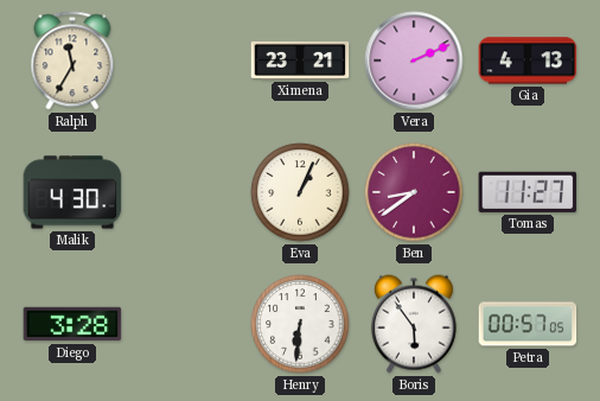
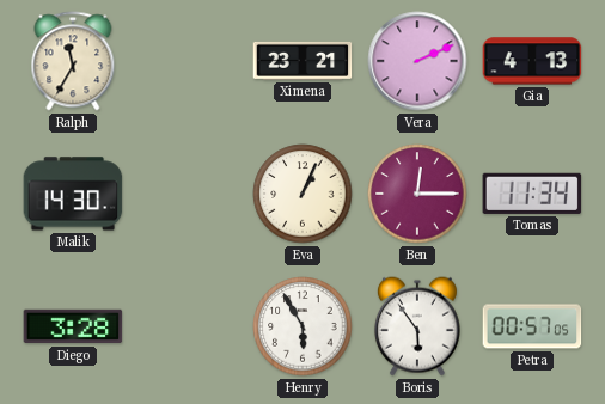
Malik: 4:30 -> 14:30
Ben: 8:39 -> 12:15
Tomas: 11:27 -> 11:34
Henry: 6:31 -> 5:55
